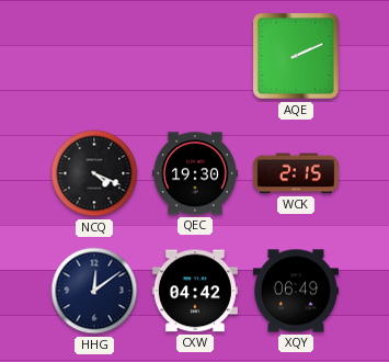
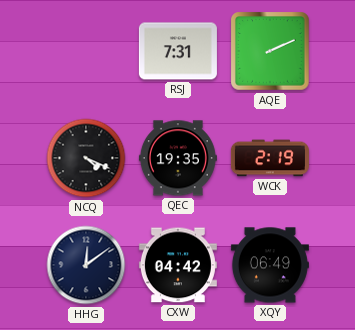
RSJ: none -> 7:31
QEC: 19:30 -> 19:35
WCK: 2:15 -> 2:19
